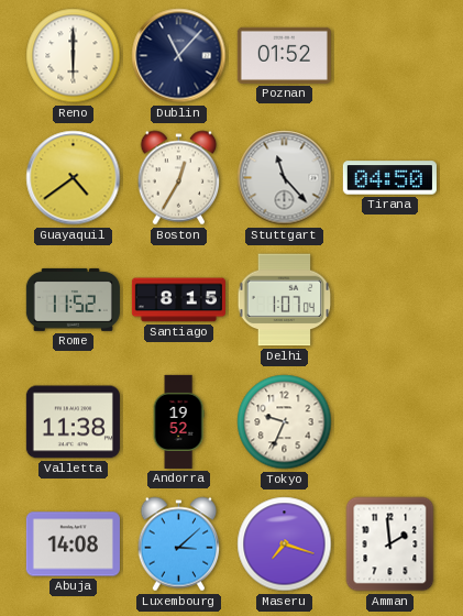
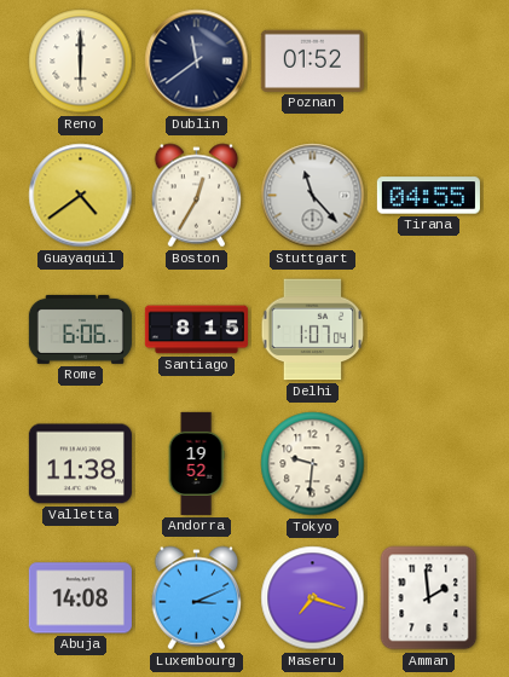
Dublin: 11:07 -> 11:39
Tirana: 04:50 -> 04:55
Rome: 11:52 -> 6:06
Tokyo: 9:34 -> 9:31
Luxembourg: 3:08 -> 3:11
